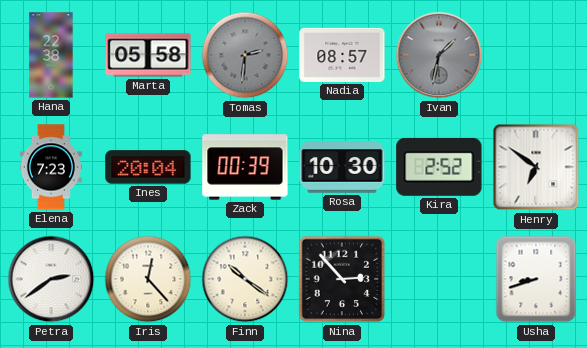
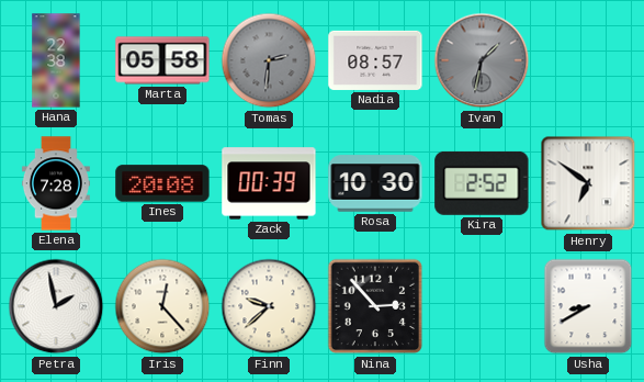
Elena: 7:23 -> 7:28
Ines: 20:04 -> 20:08
Petra: 2:39 -> 1:58
Finn: 10:21 -> 9:38
Usha: 8:42 -> 8:40
